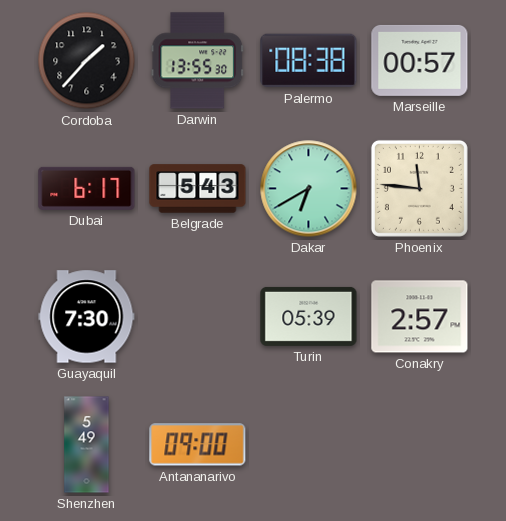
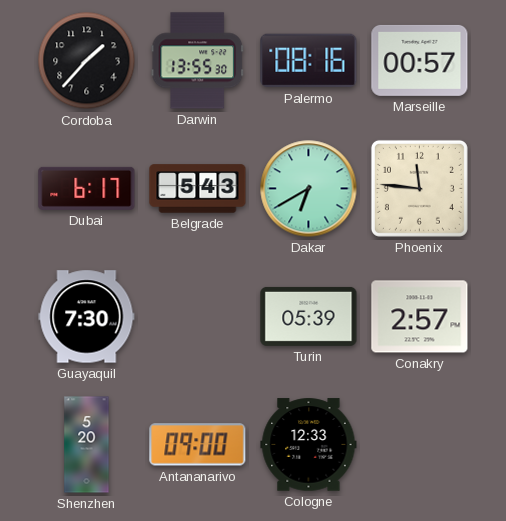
Palermo: 08:38 -> 08:16
Shenzhen: 5:49 -> 5:20
Cologne: none -> 12:33
